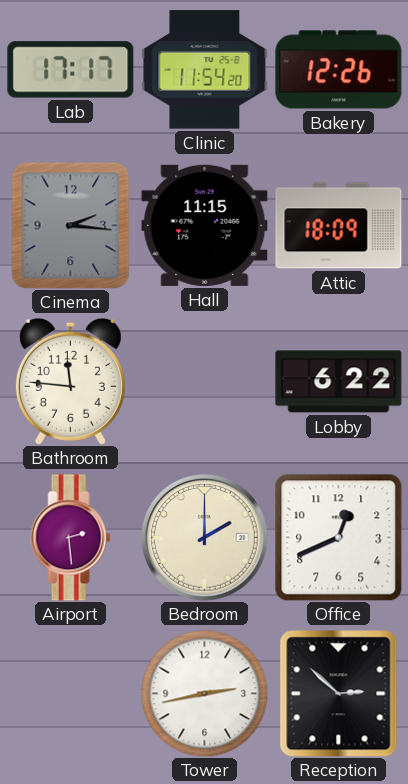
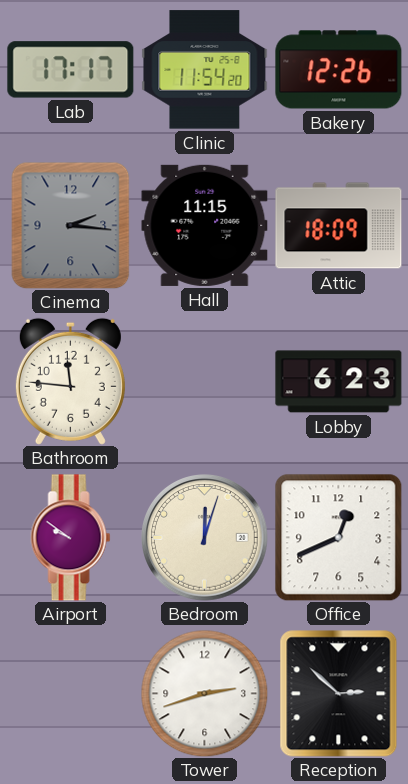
Lobby: 6:22 -> 6:23
Airport: 2:29 -> 9:51
Bedroom: 2:00 -> 12:03
Tower: 2:43 -> 2:42
